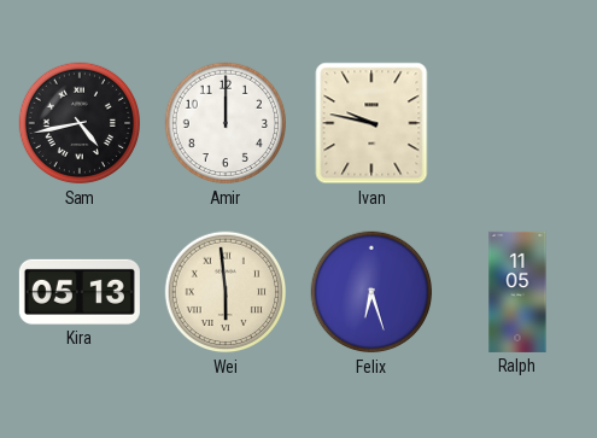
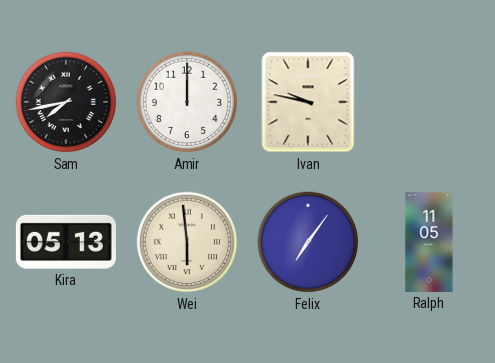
Sam: 4:43 -> 7:43
Felix: 6:27 -> 7:06
